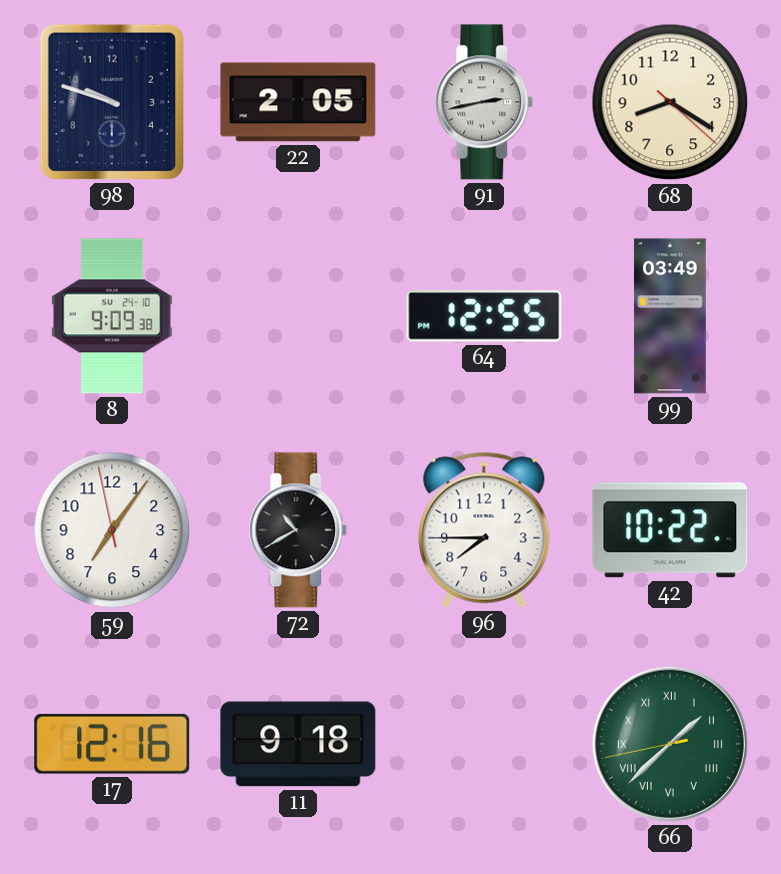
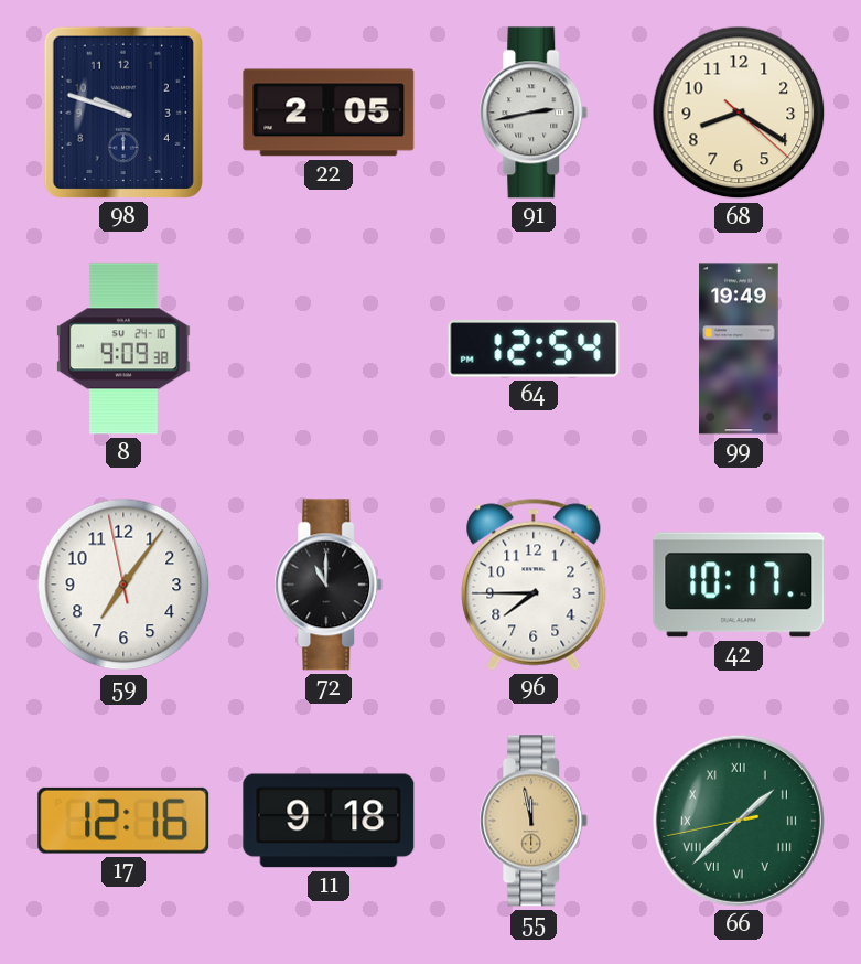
64: 12:55 -> 12:54
99: 03:49 -> 19:49
72: 10:40 -> 11:00
42: 10:22 -> 10:17
55: none -> 11:58
